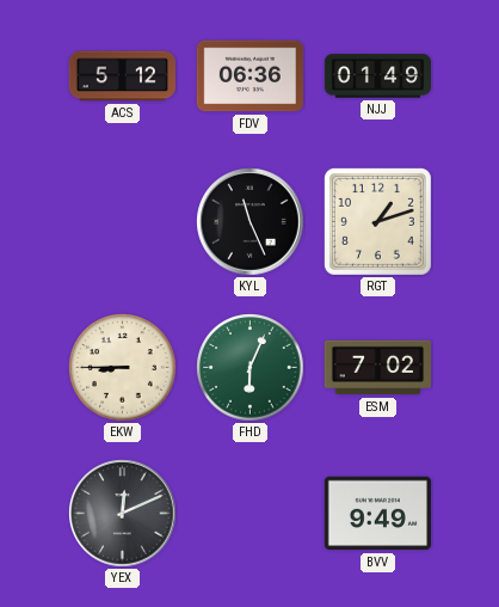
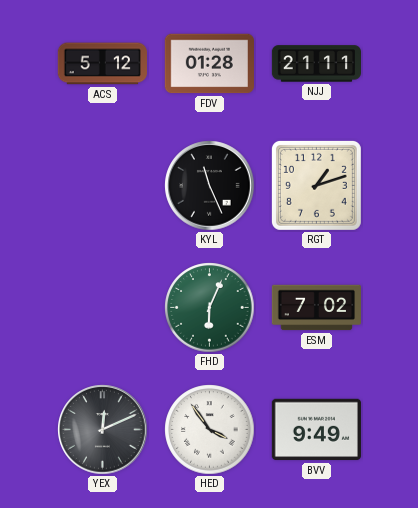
FDV: 06:36 -> 01:28
NJJ: 01:49 -> 21:11
EKW: 8:45 -> none
HED: none -> 3:54
